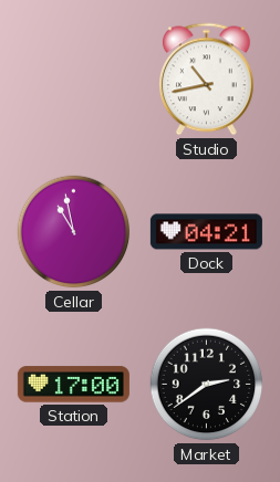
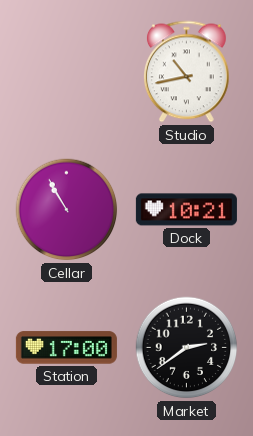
Cellar: 10:58 -> 10:55
Dock: 04:21 -> 10:21
